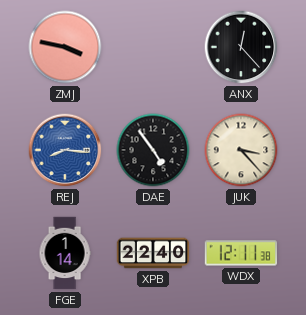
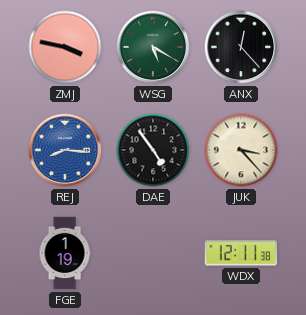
WSG: none -> 5:20
FGE: 1:14 -> 1:19
XPB: 22:40 -> none
